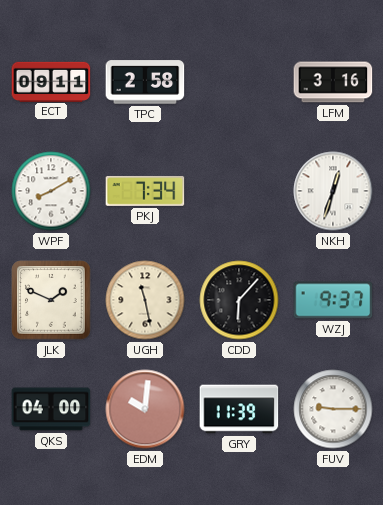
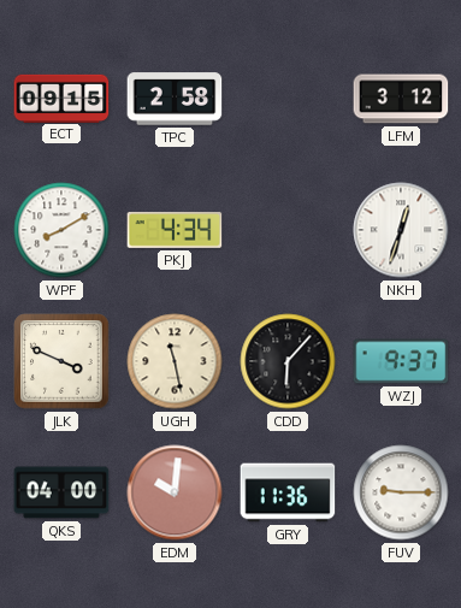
ECT: 09:11 -> 09:15
LFM: 3:16 -> 3:12
PKJ: 7:34 -> 4:34
JLK: 1:49 -> 3:49
GRY: 11:39 -> 11:36
